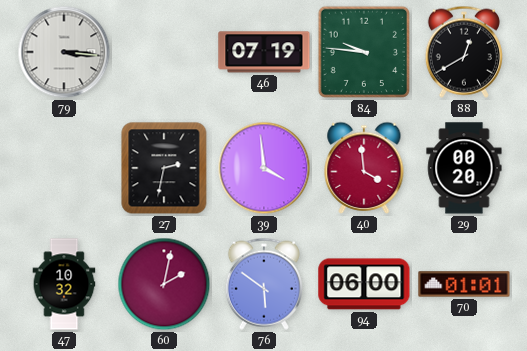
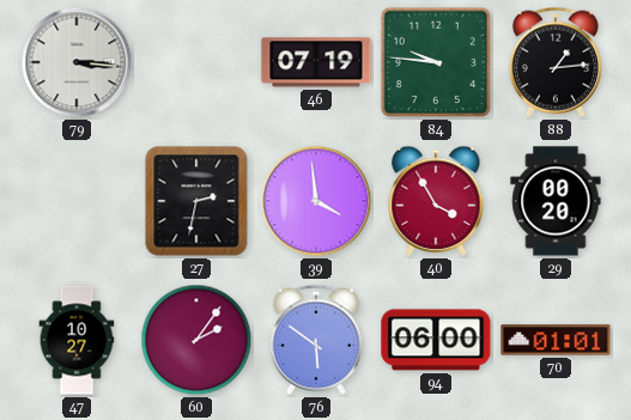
88: 12:40 -> 1:14
40: 3:59 -> 3:55
47: 10:32 -> 10:27
60: 2:02 -> 2:06
